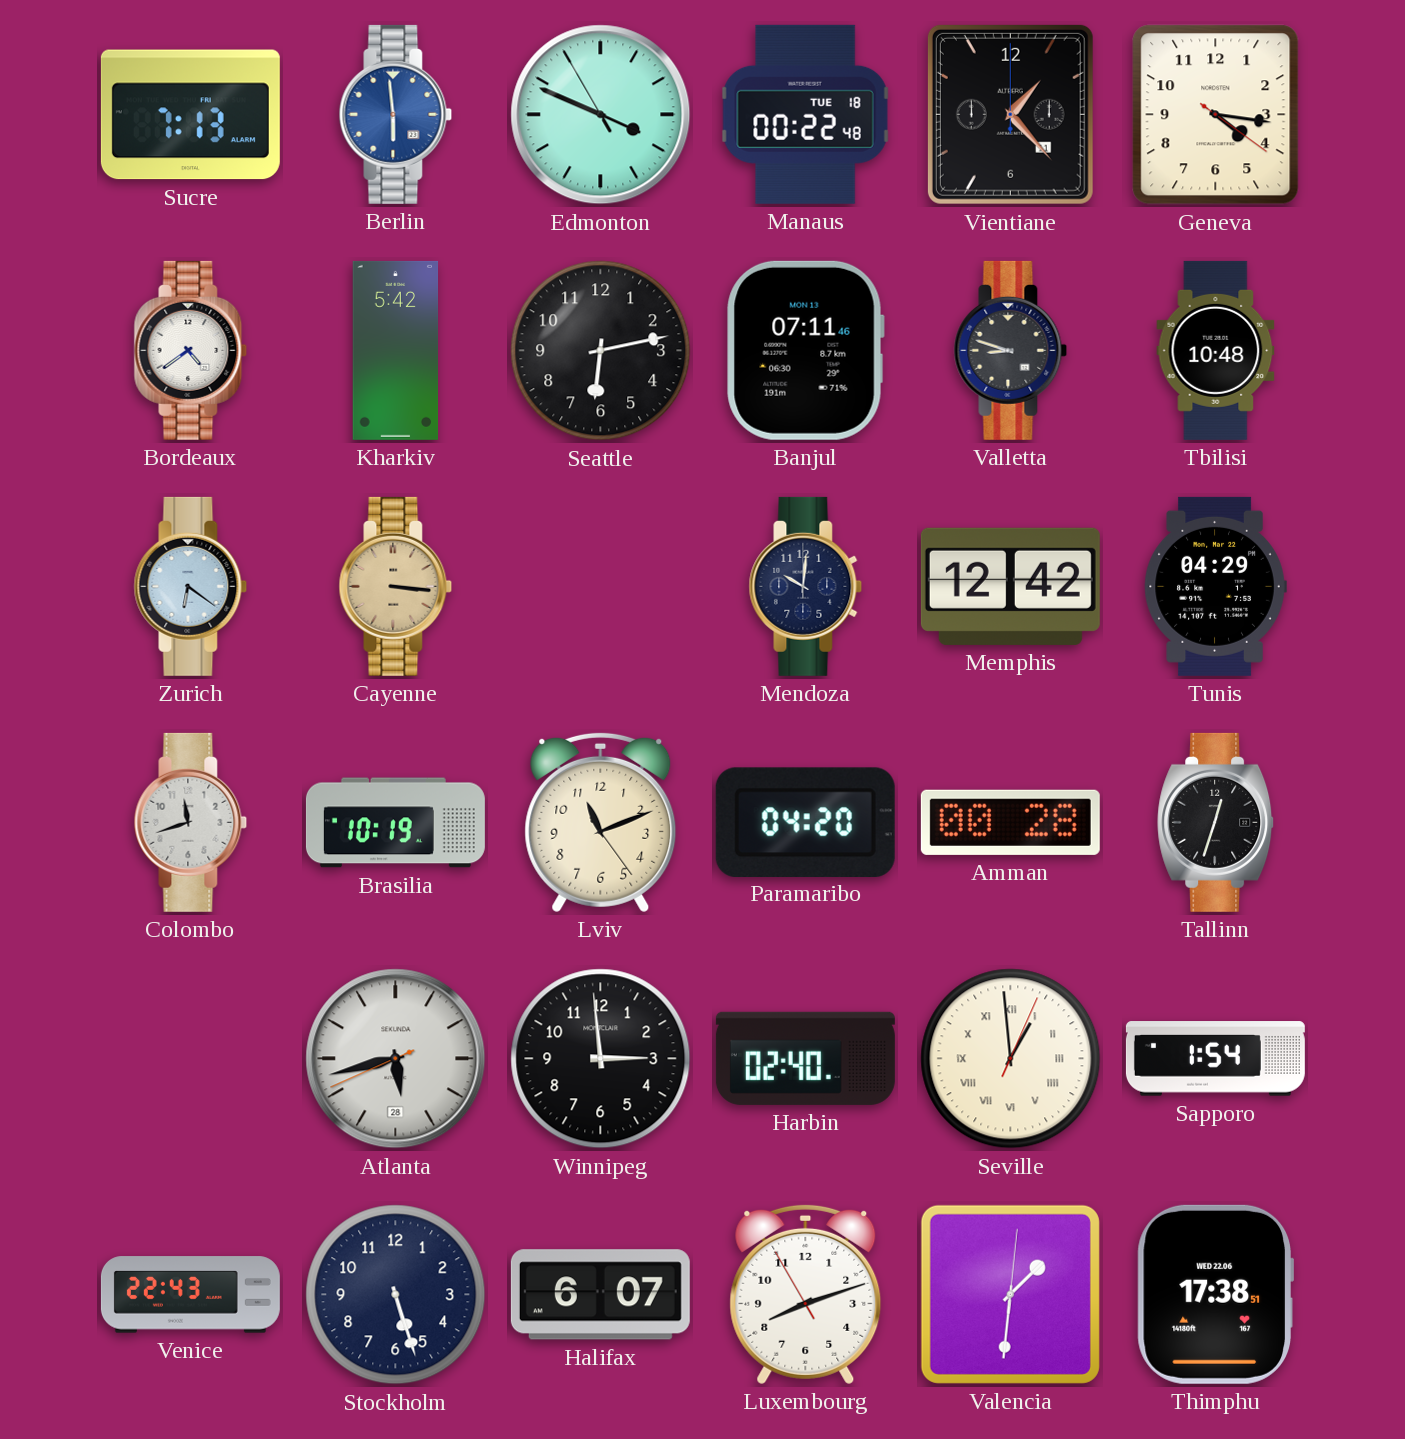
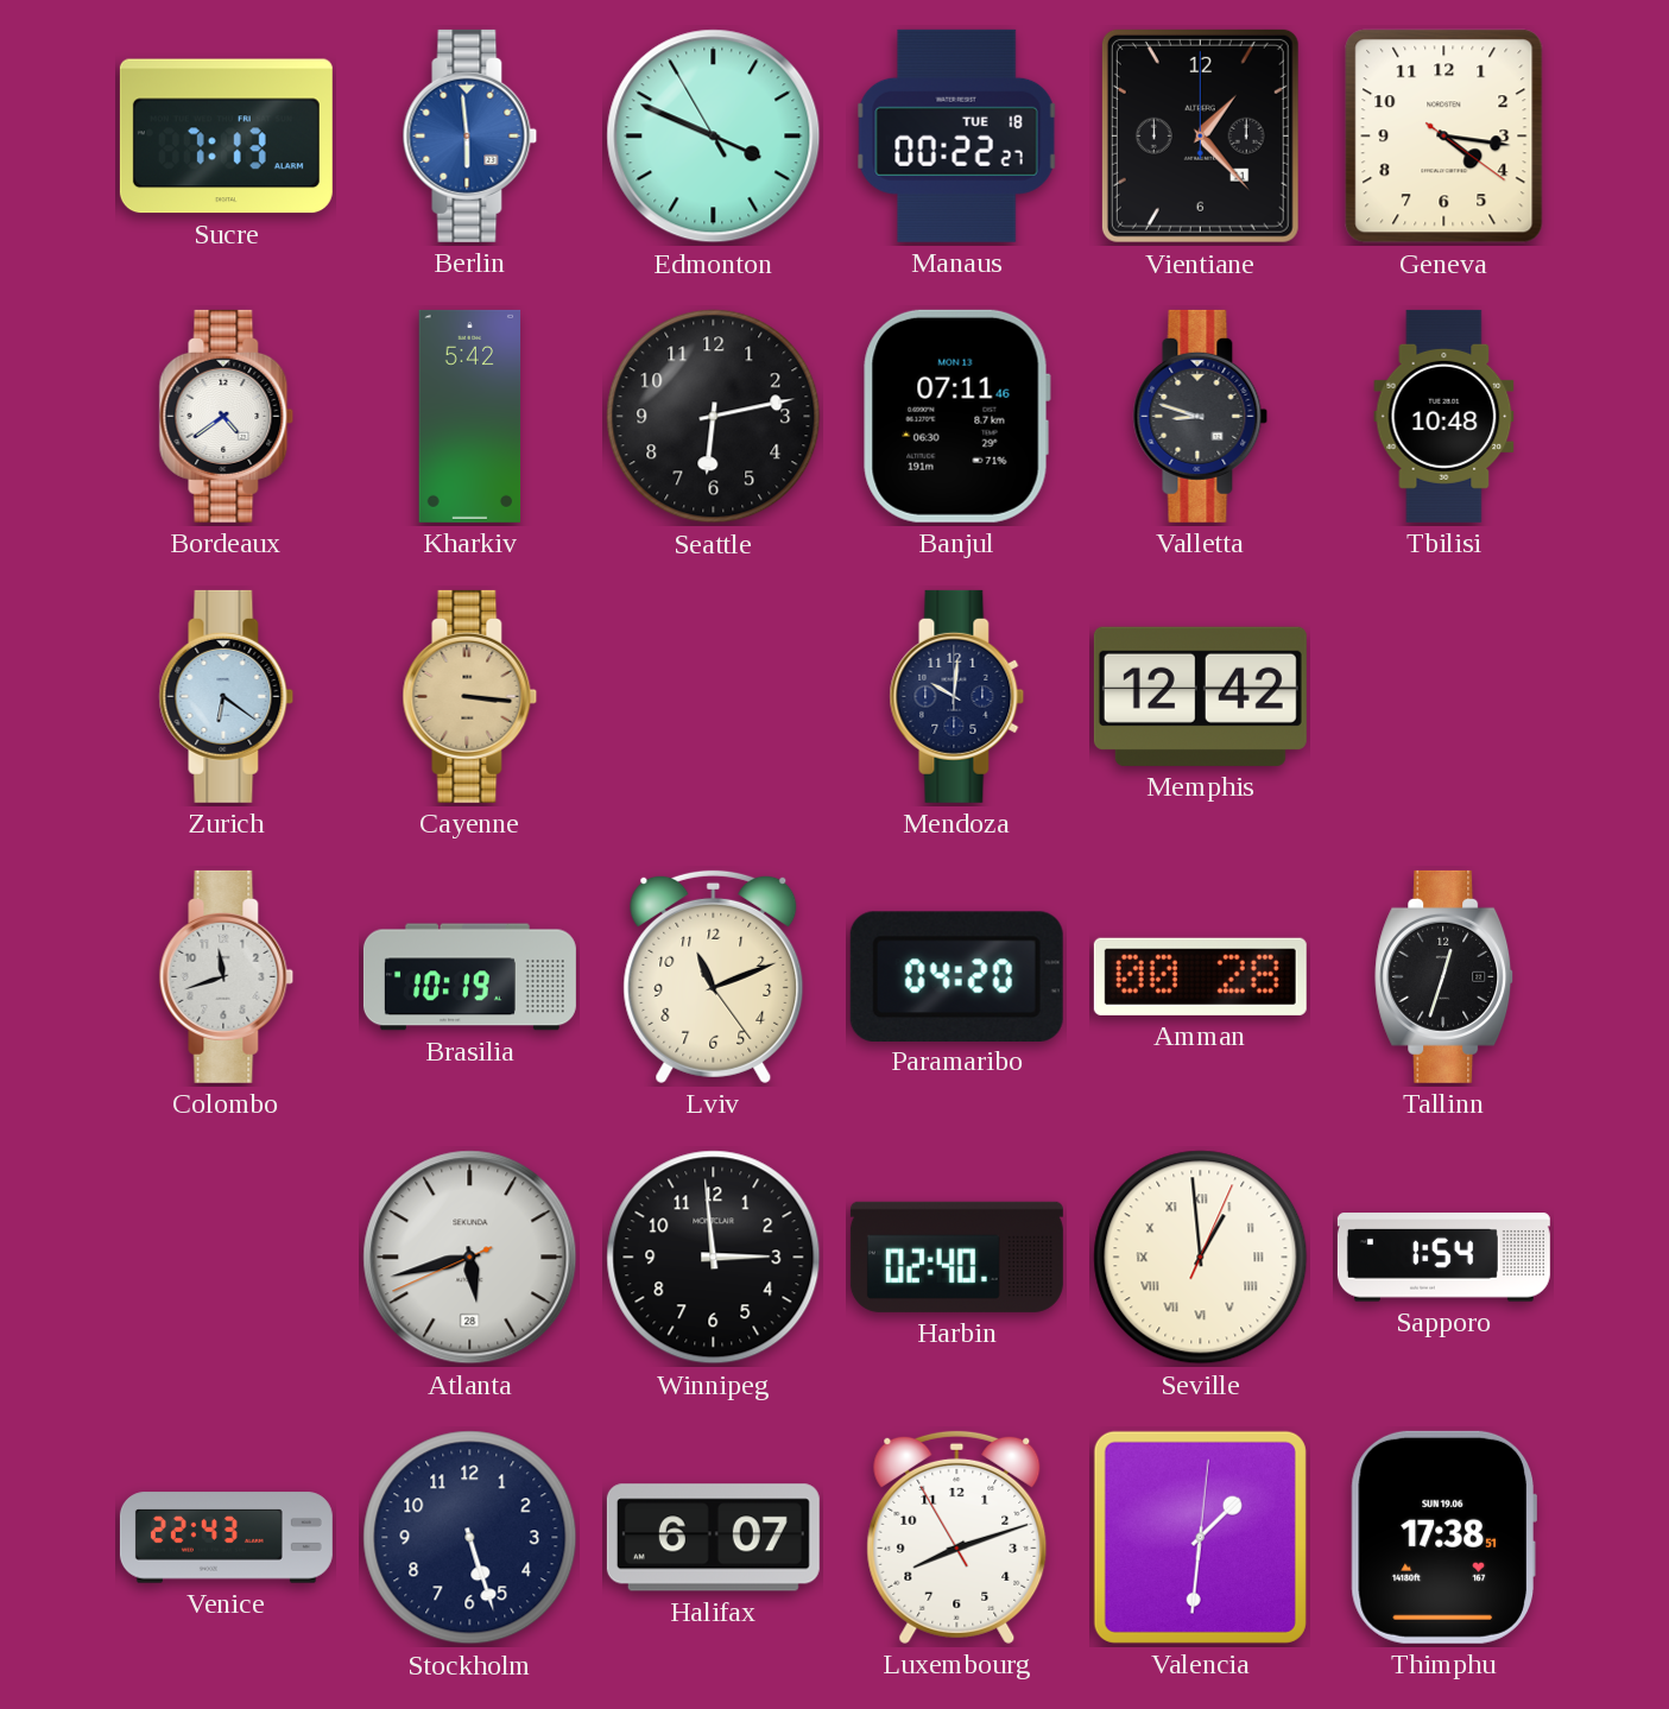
Manaus: 00:22:48 -> 00:22:27
Tunis: 04:29 -> none
Thimphu date: WED 22.06 -> SUN 19.06
